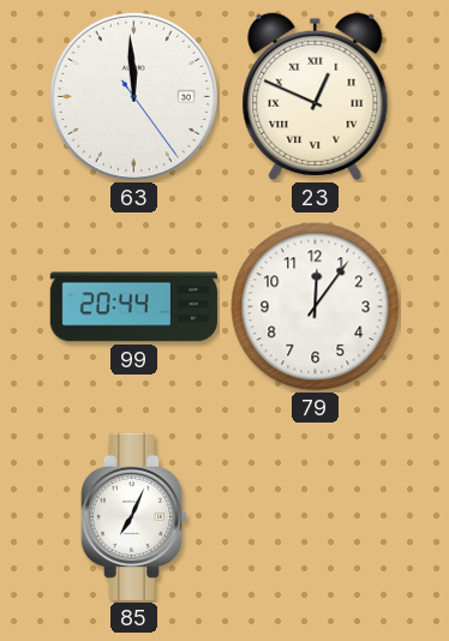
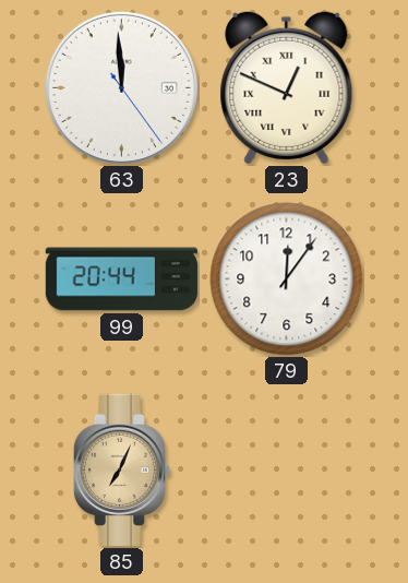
85 dial: white -> champagne
